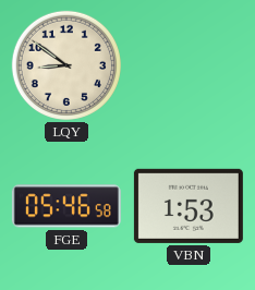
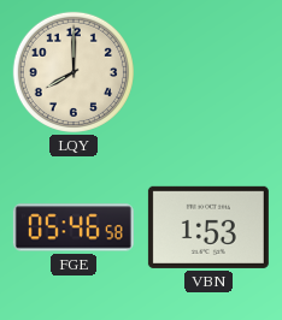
LQY: 8:51 -> 8:00
